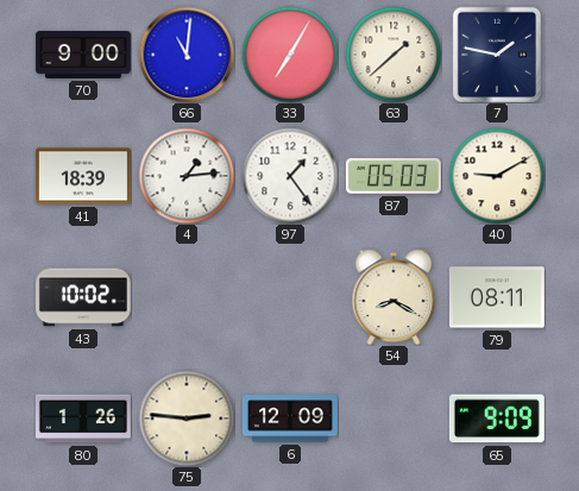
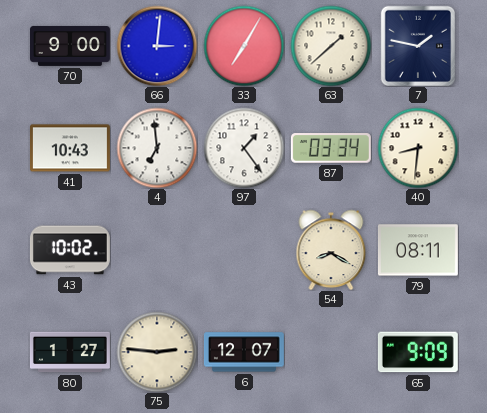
66: 11:01 -> 3:01
41: 18:39 -> 10:43
4: 1:14 -> 6:59
87: 05:03 -> 03:34
40: 9:10 -> 8:31
80: 1:26 -> 1:27
6: 12:09 -> 12:07
